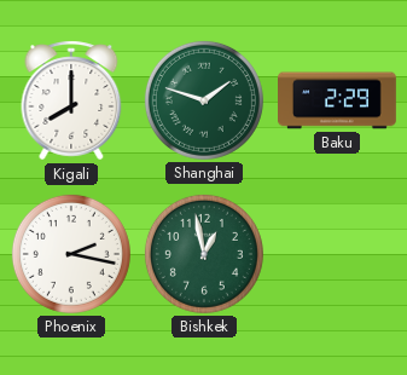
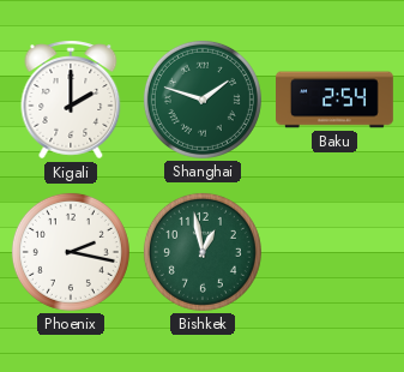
Kigali: 8:00 -> 2:00
Baku: 2:29 -> 2:54
